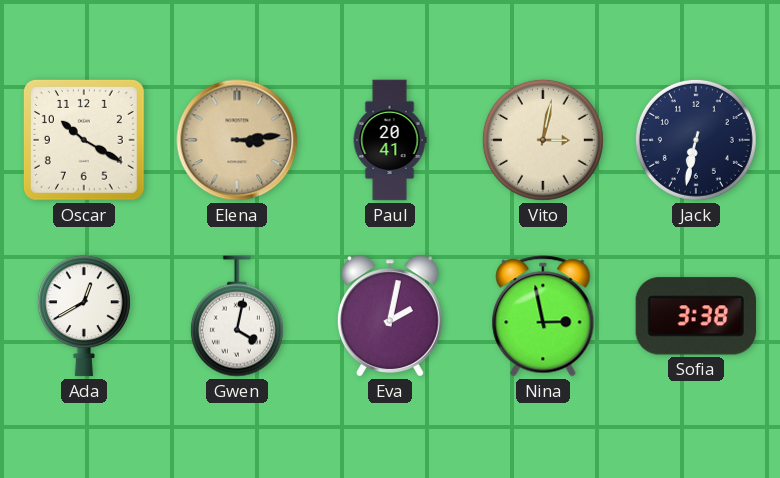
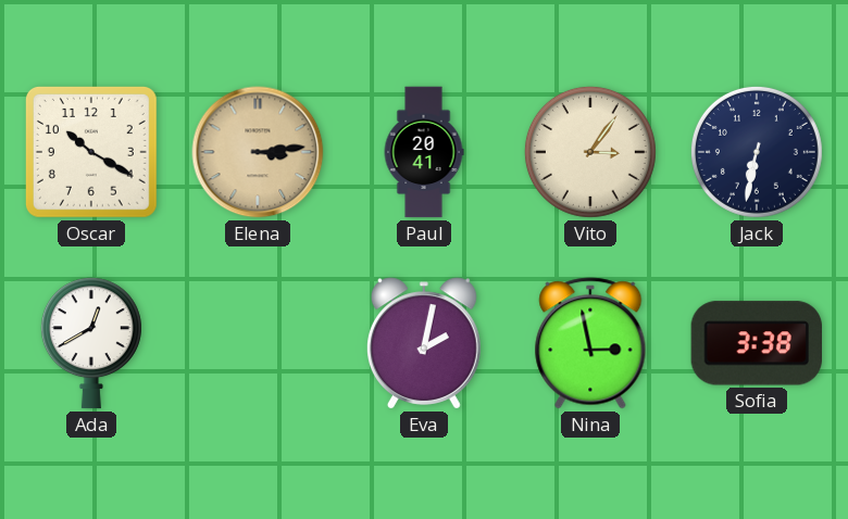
Vito: 3:02 -> 3:06
Gwen: 4:02 -> none
